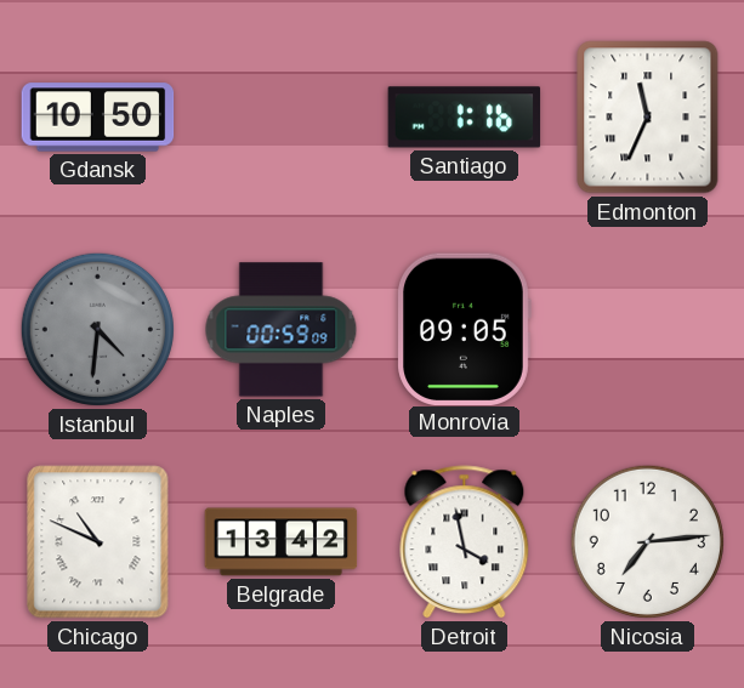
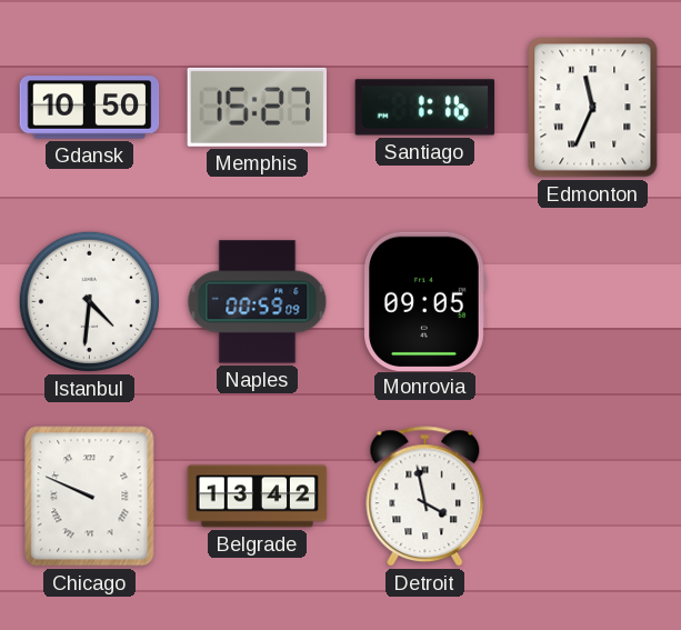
Memphis: none -> 15:27
Istanbul dial: grey -> white
Chicago: 10:49 -> 9:49
Nicosia: 7:14 -> none
